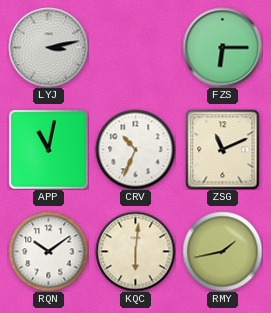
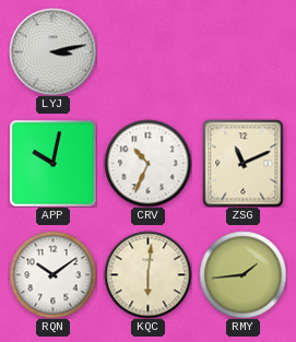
FZS: 6:15 -> none
APP: 11:02 -> 10:02
RMY: 1:43 -> 1:44
